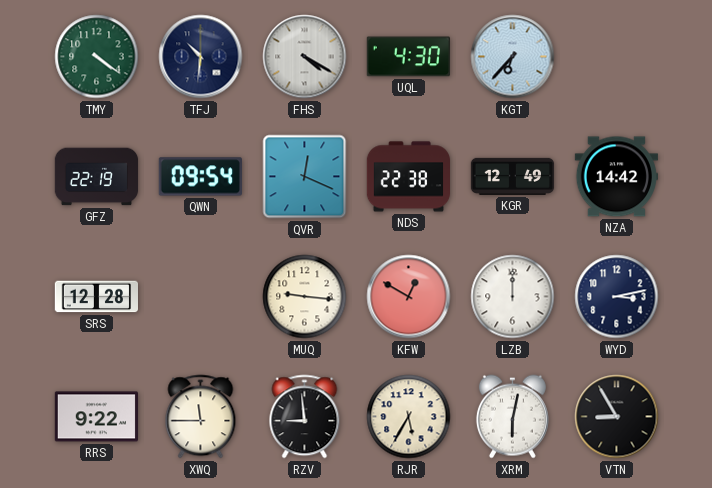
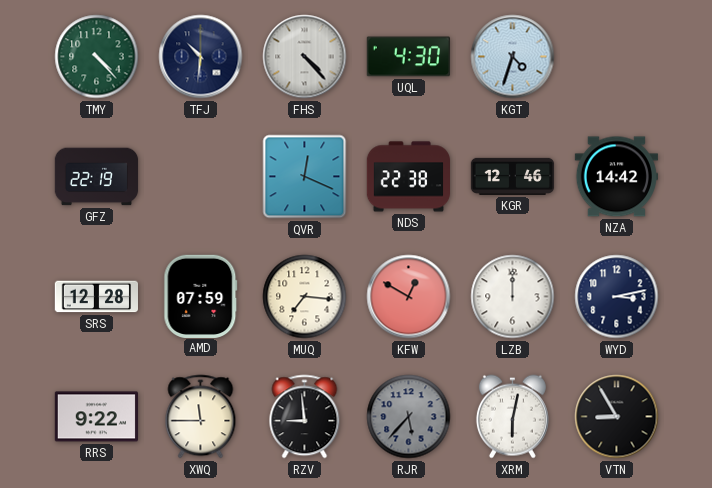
TMY: 4:21 -> 4:23
FHS: 4:20 -> 4:23
KGT: 6:37 -> 4:33
QWN: 09:54 -> none
KGR: 12:49 -> 12:46
AMD: none -> 07:59
MUQ: 9:16 -> 7:16
RJR: 5:35 -> 5:37
RJR dial: cream -> grey
